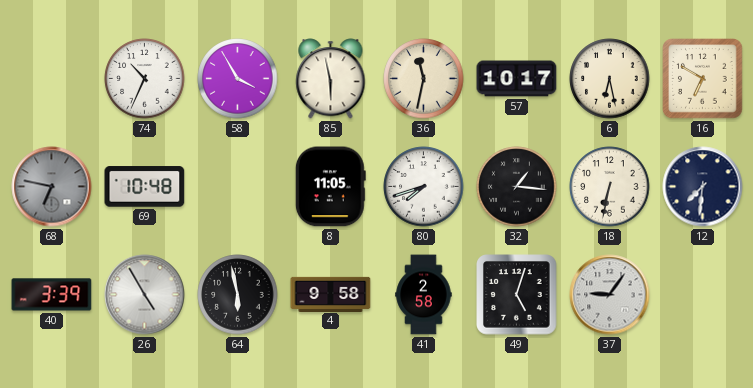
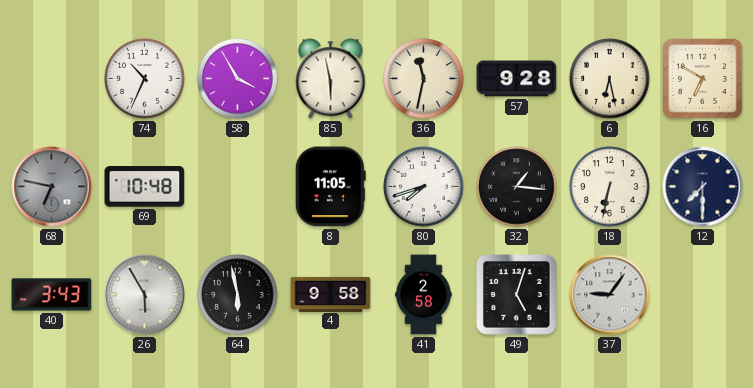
57: 10:17 -> 9:28
12: 7:31 -> 7:30
40: 3:39 -> 3:43
26: 4:55 -> 5:55
